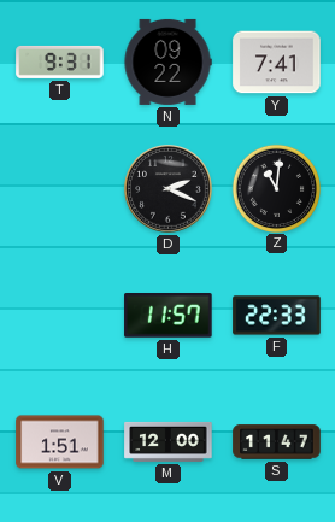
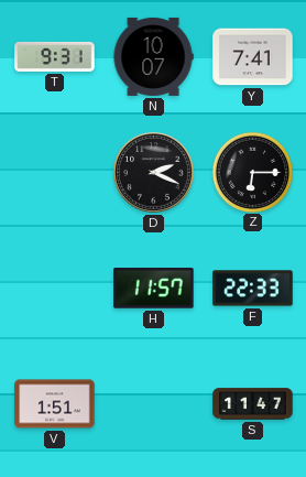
N: 09:22 -> 10:07
Z: 11:01 -> 6:15
M: 12:00 -> none
